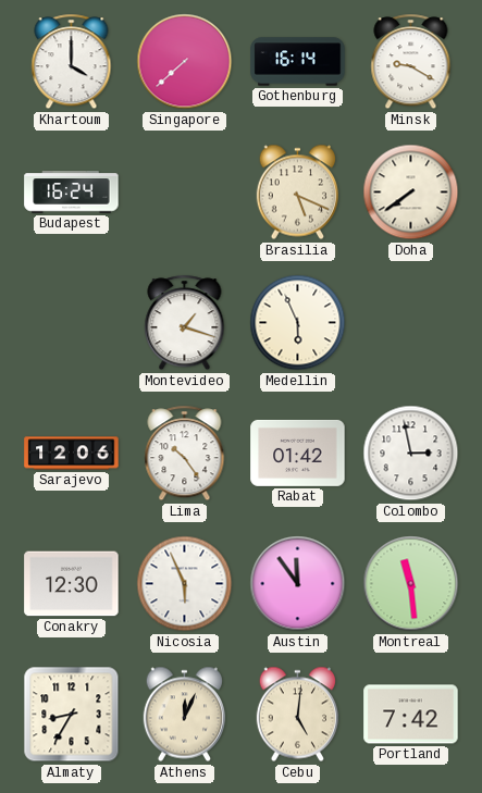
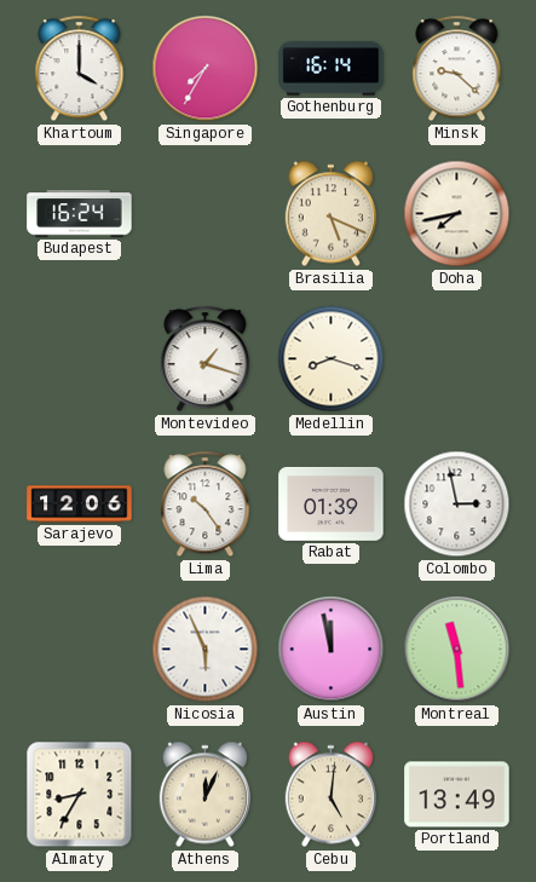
Singapore: 7:38 -> 7:35
Minsk: 9:20 -> 9:22
Doha: 7:39 -> 7:43
Medellin: 5:56 -> 8:18
Rabat: 01:42 -> 01:39
Conakry: 12:30 -> none
Austin: 11:54 -> 11:58
Portland: 7:42 -> 13:49
